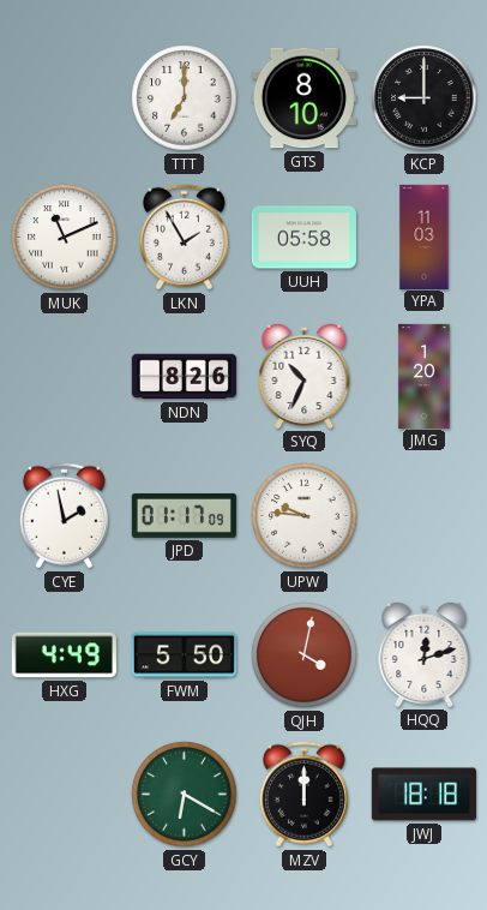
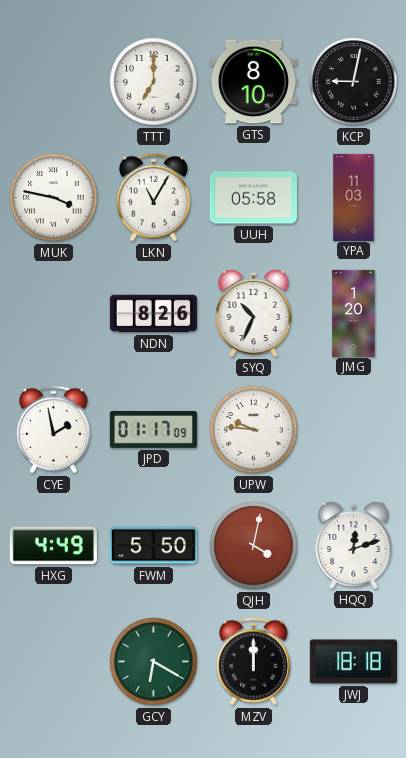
KCP: 9:00 -> 9:02
MUK: 11:11 -> 3:47
LKN: 1:55 -> 11:05
